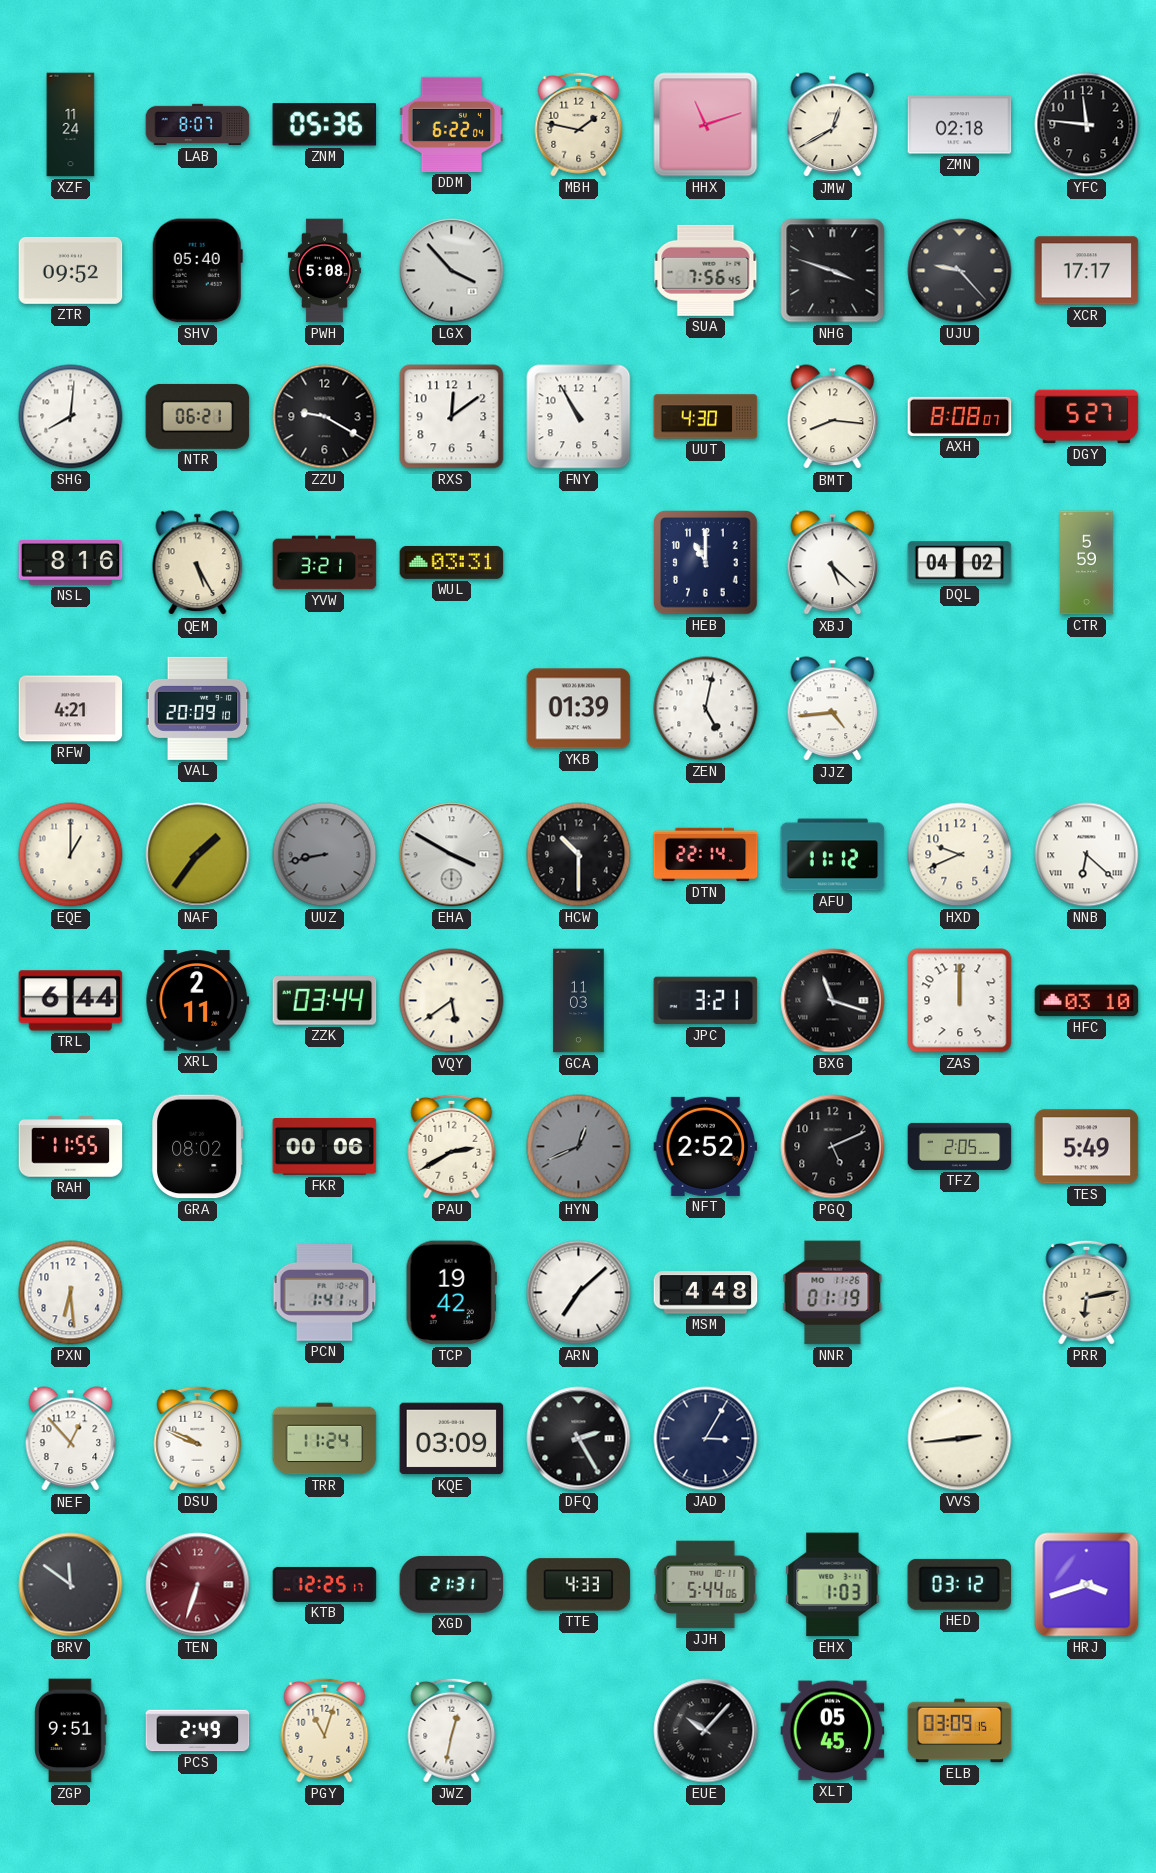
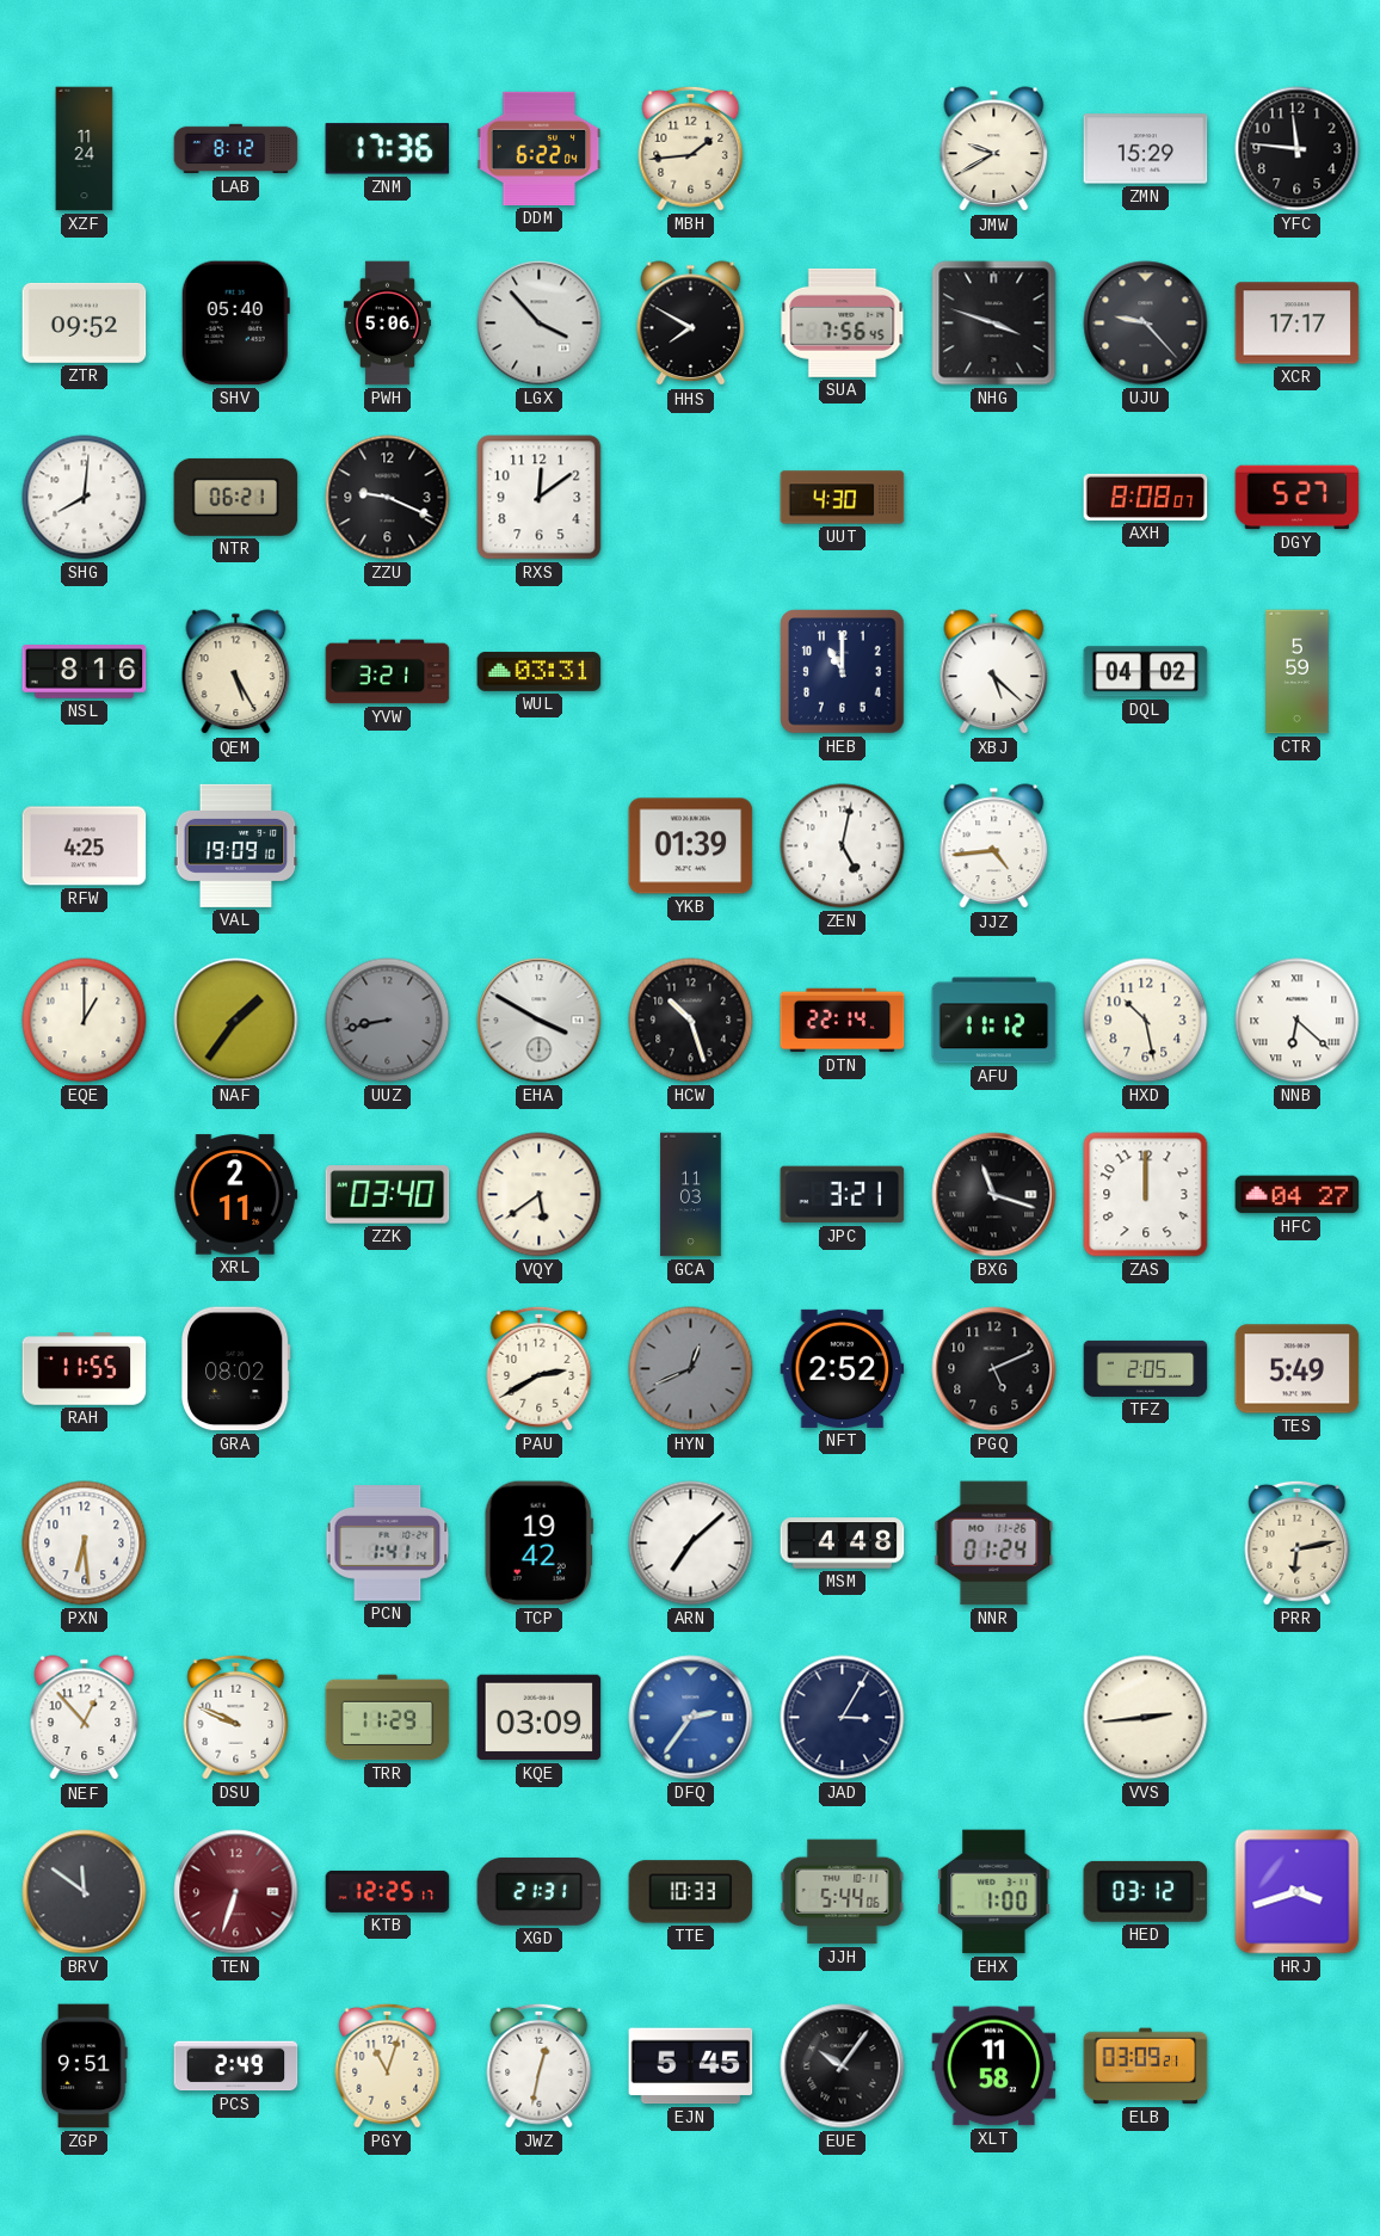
LAB: 8:07 -> 8:12
ZNM: 05:36 -> 17:36
MBH: 1:47 -> 1:44
HHX: 11:12 -> none
JMW: 12:40 -> 9:40
ZMN: 02:18 -> 15:29
PWH: 5:08 -> 5:06
HHS: none -> 7:50
ZZU: 9:20 -> 9:19
FNY: 10:55 -> none
BMT: 8:16 -> none
RFW: 4:21 -> 4:25
VAL: 20:09 -> 19:09
HCW: 10:30 -> 10:27
HXD: 9:41 -> 10:28
TRL: 6:44 -> none
ZZK: 03:44 -> 03:40
HFC: 03:10 -> 04:27
FKR: 00:06 -> none
NNR: 01:19 -> 01:24
TRR: 11:24 -> 11:29
DFQ: 2:25 -> 2:36
DFQ dial: black -> blue
TTE: 4:33 -> 10:33
EHX: 1:03 -> 1:00
EJN: none -> 5:45
EUE: 10:07 -> 10:06
XLT: 05:45 -> 11:58
ELB: 03:09:15 -> 03:09:21
